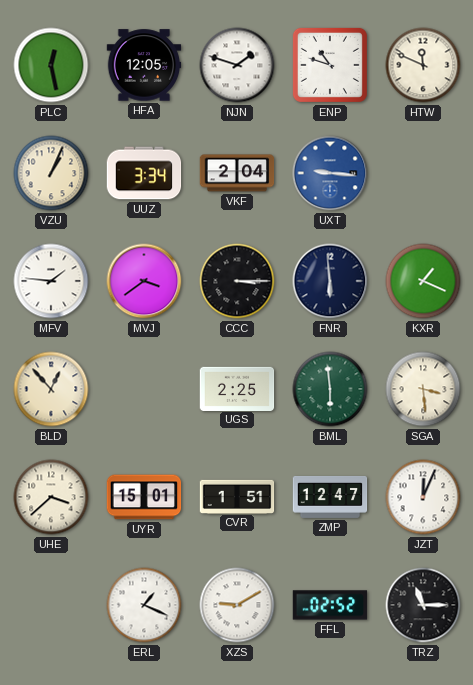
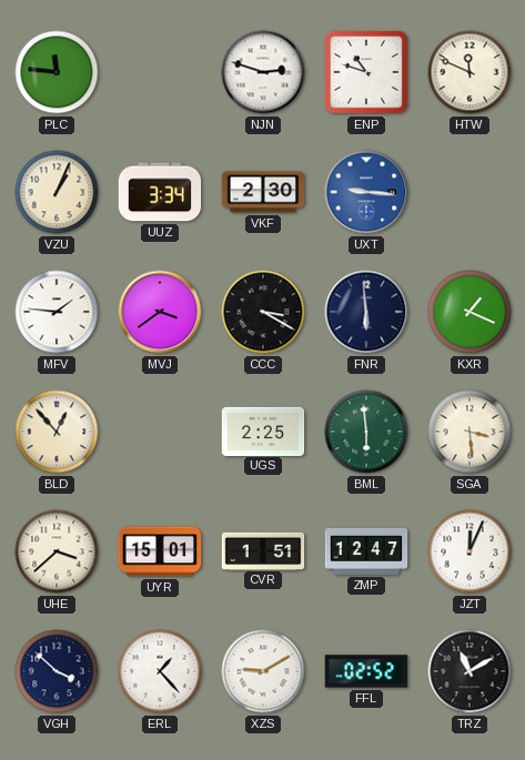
PLC: 12:28 -> 11:46
HFA: 12:05 -> none
NJN: 1:48 -> 2:48
VKF: 2:04 -> 2:30
CCC: 3:15 -> 3:20
VGH: none -> 3:52
ERL: 1:19 -> 1:23
TRZ: 11:15 -> 11:10
